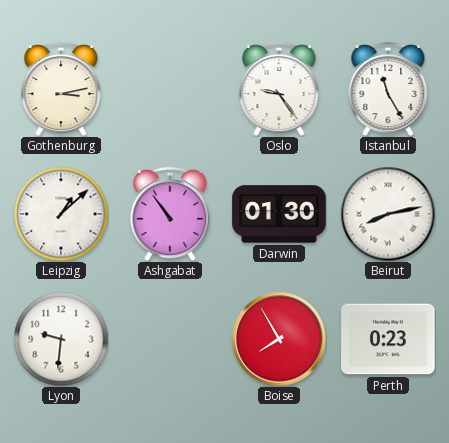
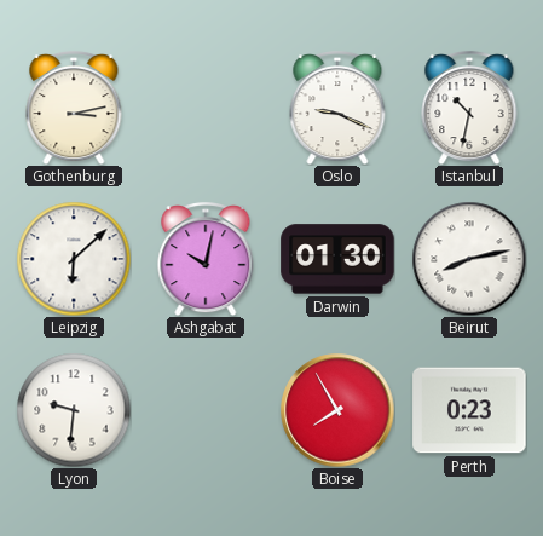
Oslo: 9:24 -> 9:19
Istanbul: 11:25 -> 10:32
Leipzig: 1:08 -> 6:08
Ashgabat: 10:54 -> 10:02
